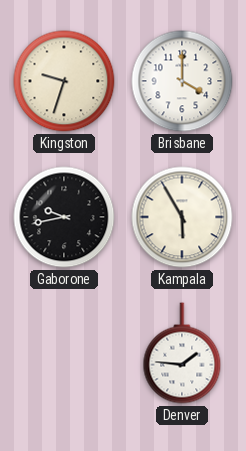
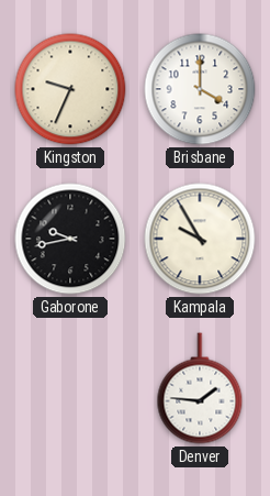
Kingston: 9:33 -> 9:34
Kampala: 5:55 -> 9:55
